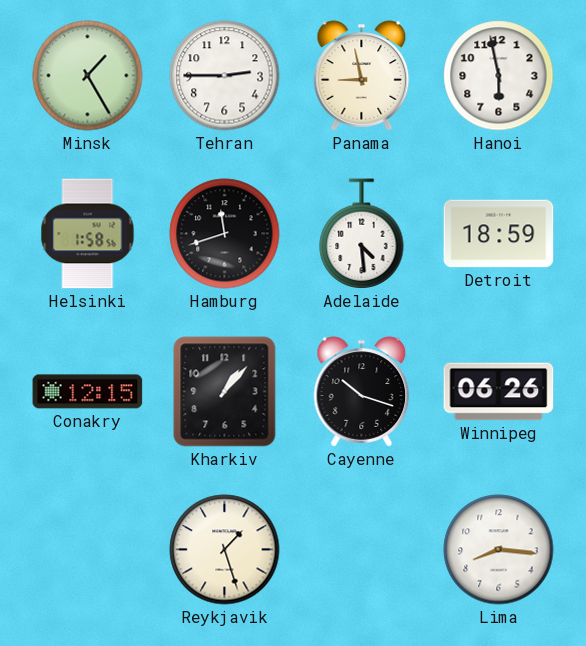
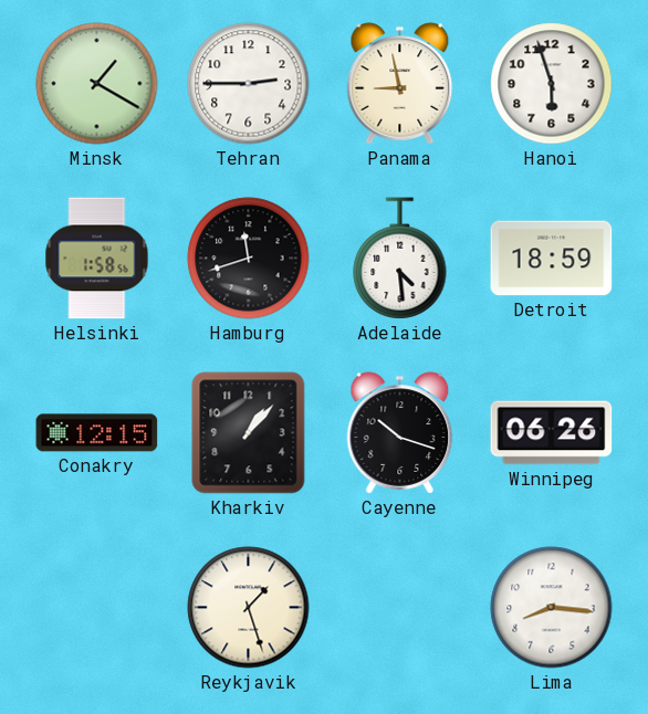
Minsk: 1:25 -> 1:20
Hanoi: 5:58 -> 5:57
